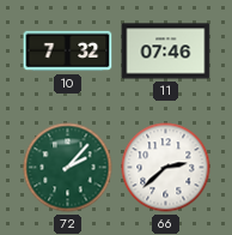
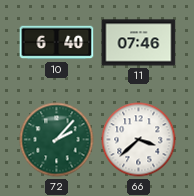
10: 7:32 -> 6:40
66: 2:38 -> 3:38
